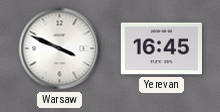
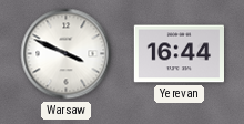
Yerevan: 16:45 -> 16:44
